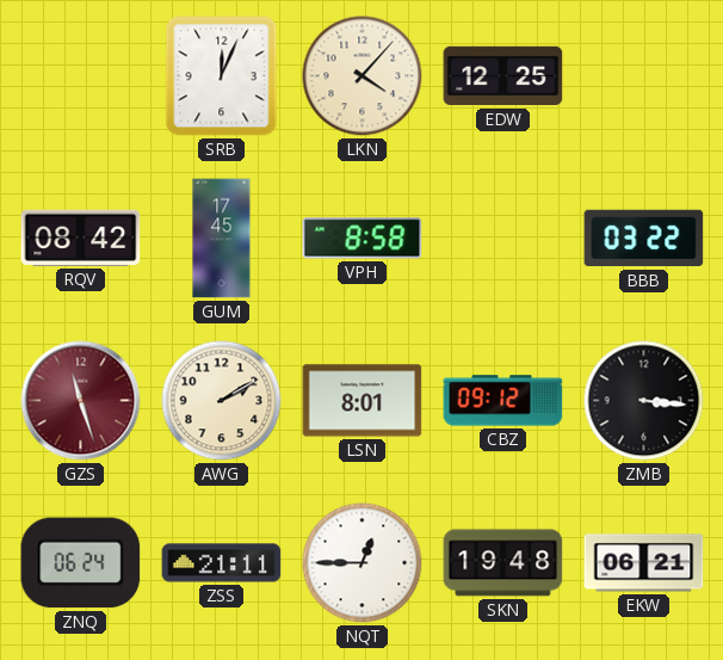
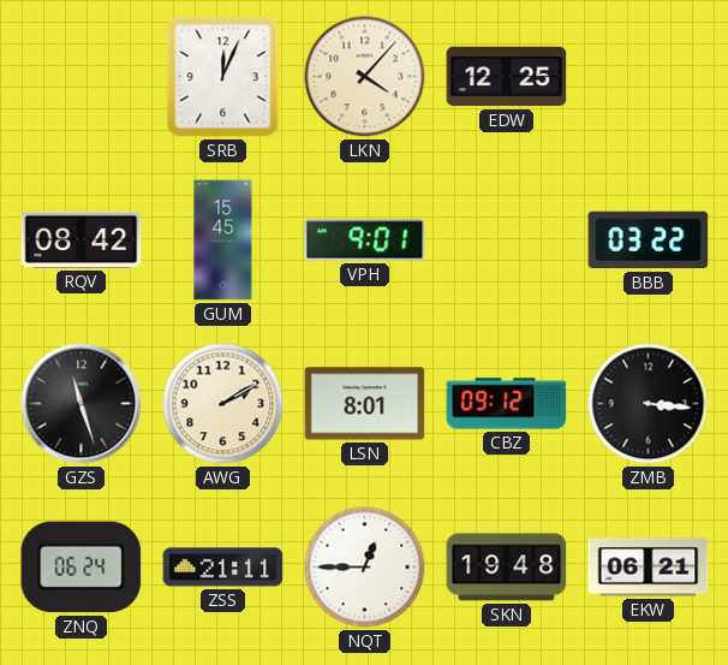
GUM: 17:45 -> 15:45
VPH: 8:58 -> 9:01
GZS dial: burgundy -> black
